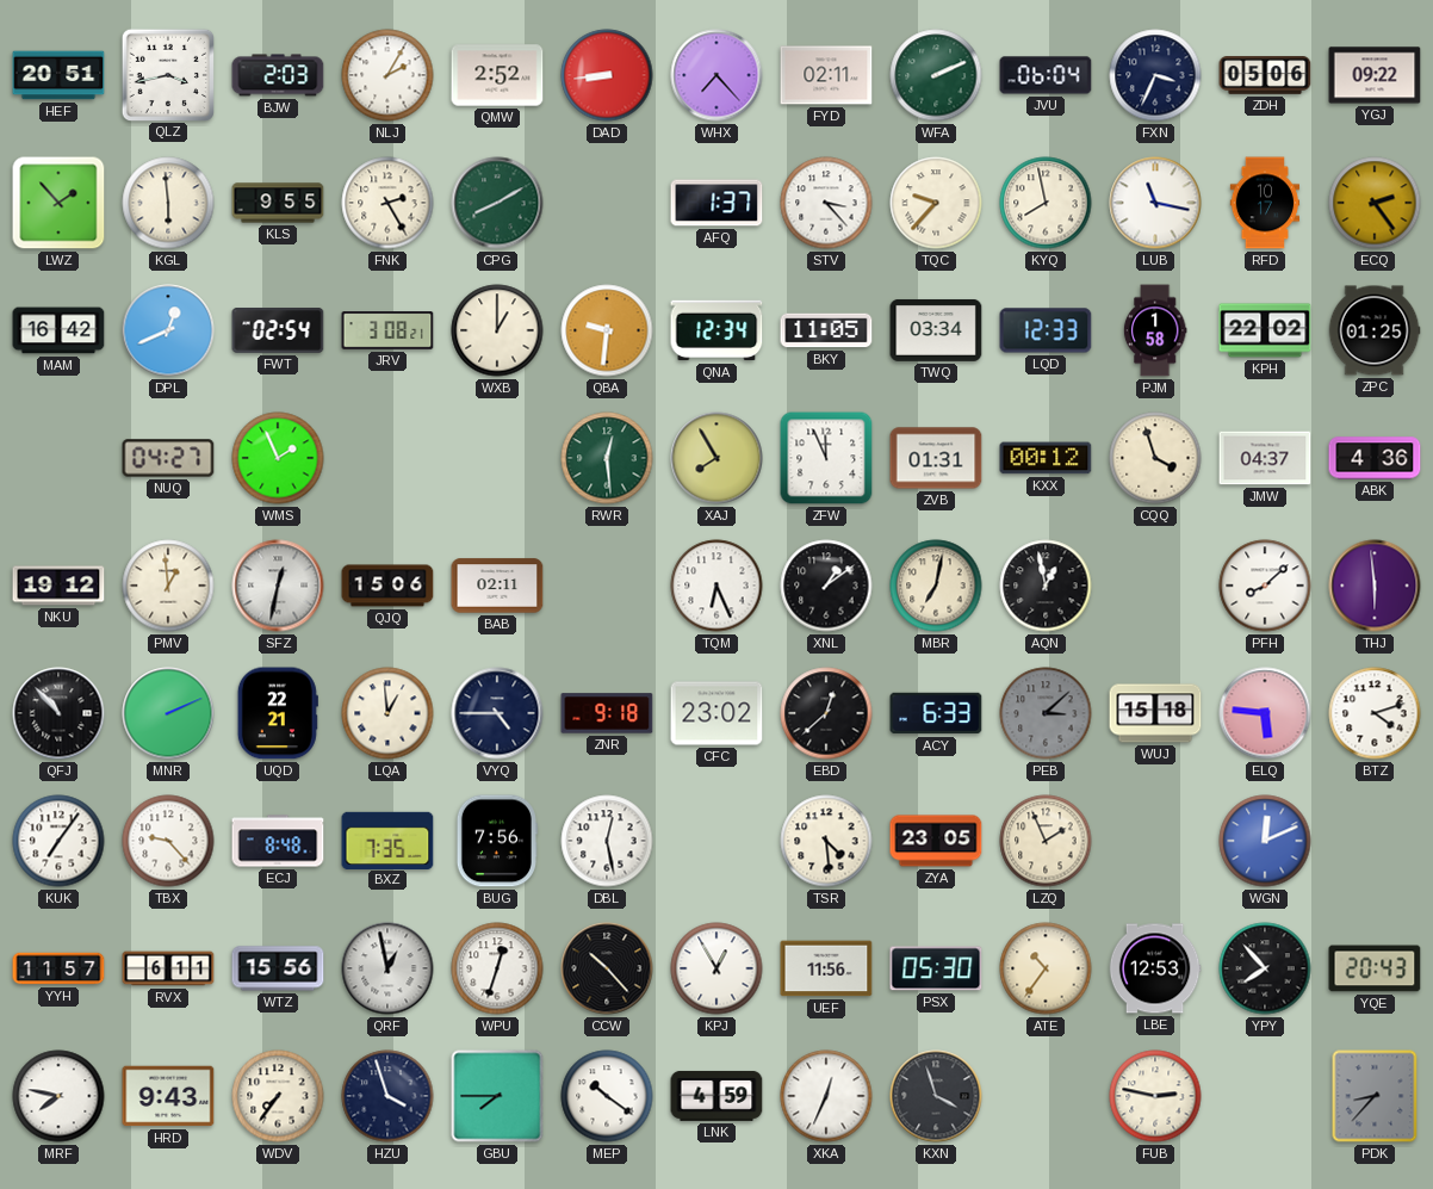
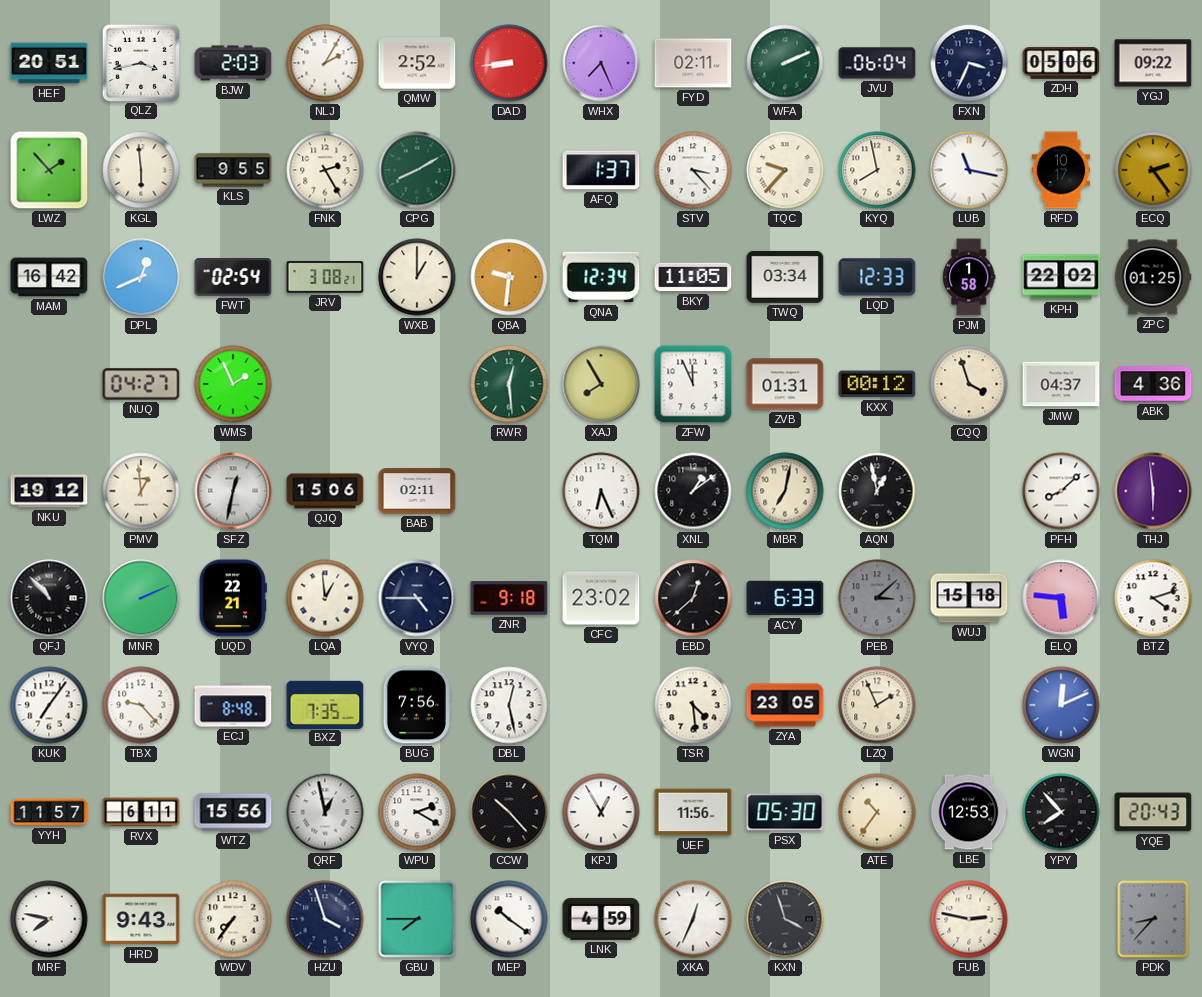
WHX: 7:23 -> 7:26
WPU: 12:33 -> 2:20
